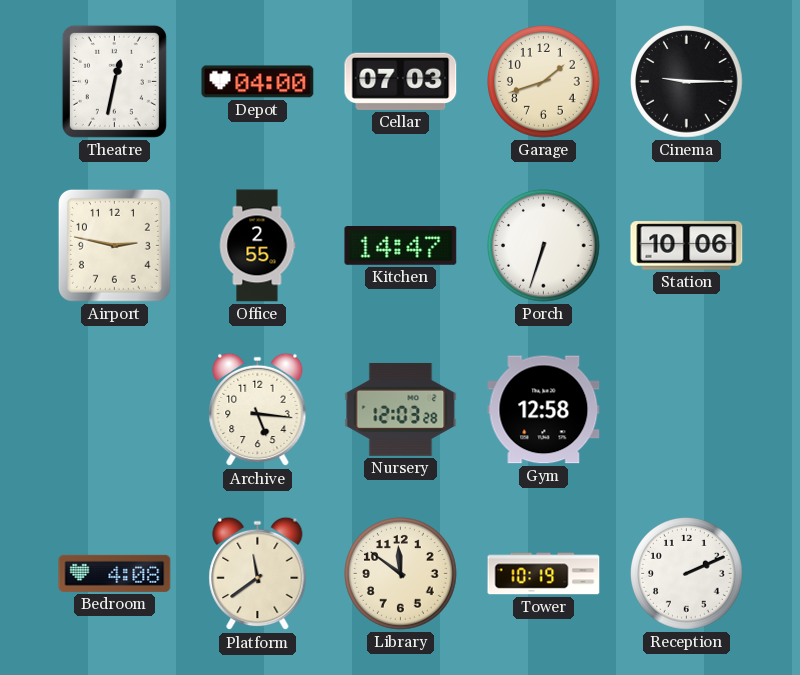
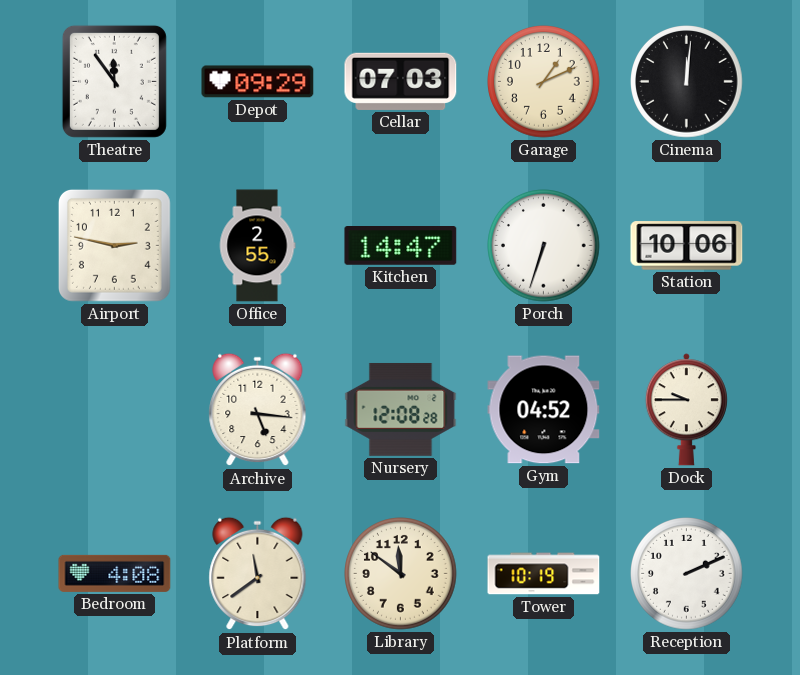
Theatre: 12:32 -> 11:54
Depot: 04:00 -> 09:29
Garage: 1:42 -> 1:11
Cinema: 9:15 -> 12:01
Nursery: 12:03 -> 12:08
Gym: 12:58 -> 04:52
Dock: none -> 9:45
